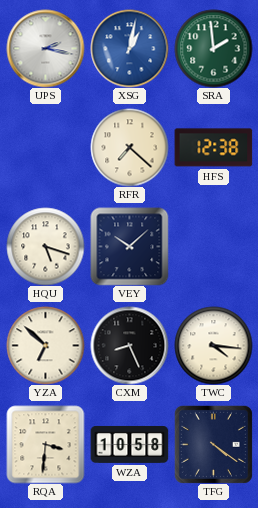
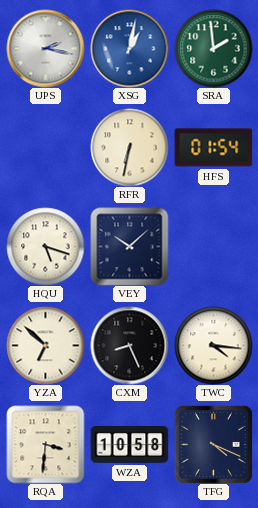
RFR: 7:22 -> 6:32
HFS: 12:38 -> 01:54
TFG: 4:21 -> 4:19
